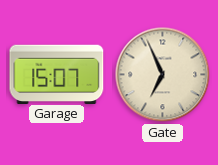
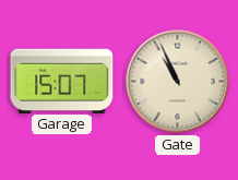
Gate: 6:56 -> 10:56
